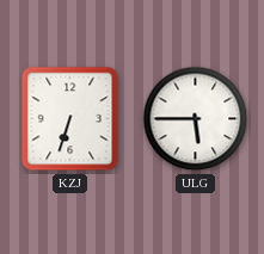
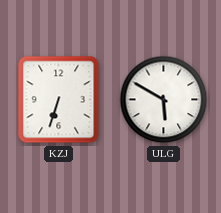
ULG: 5:45 -> 5:50
